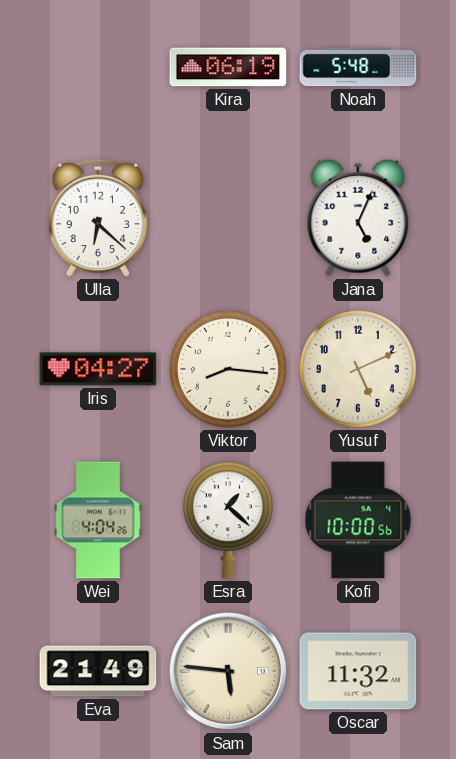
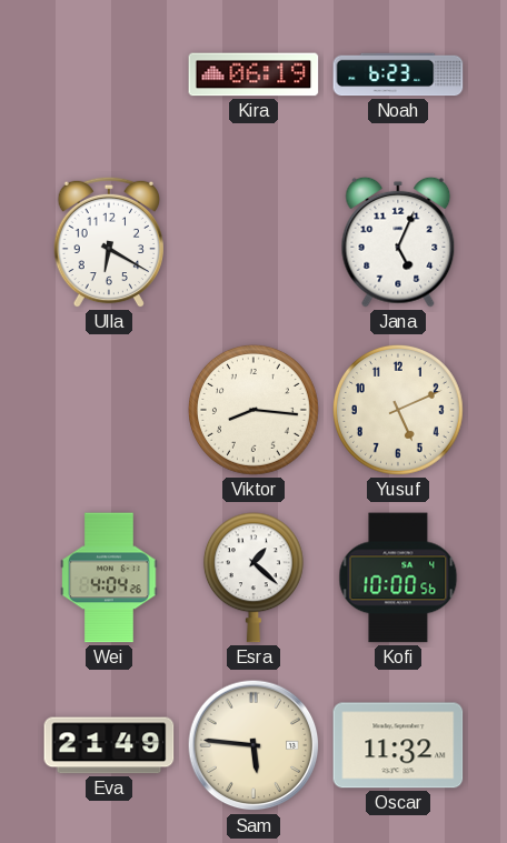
Noah: 5:48 -> 6:23
Ulla: 6:22 -> 6:20
Iris: 04:27 -> none
